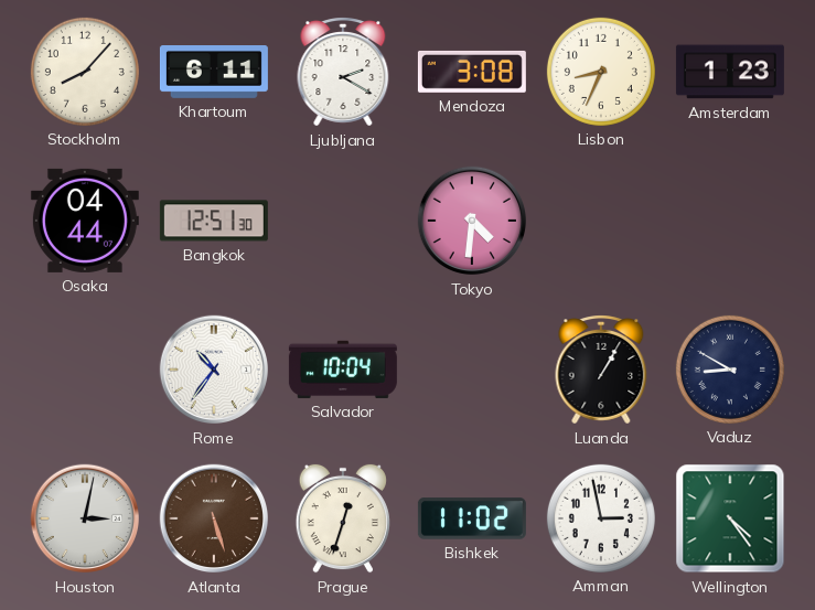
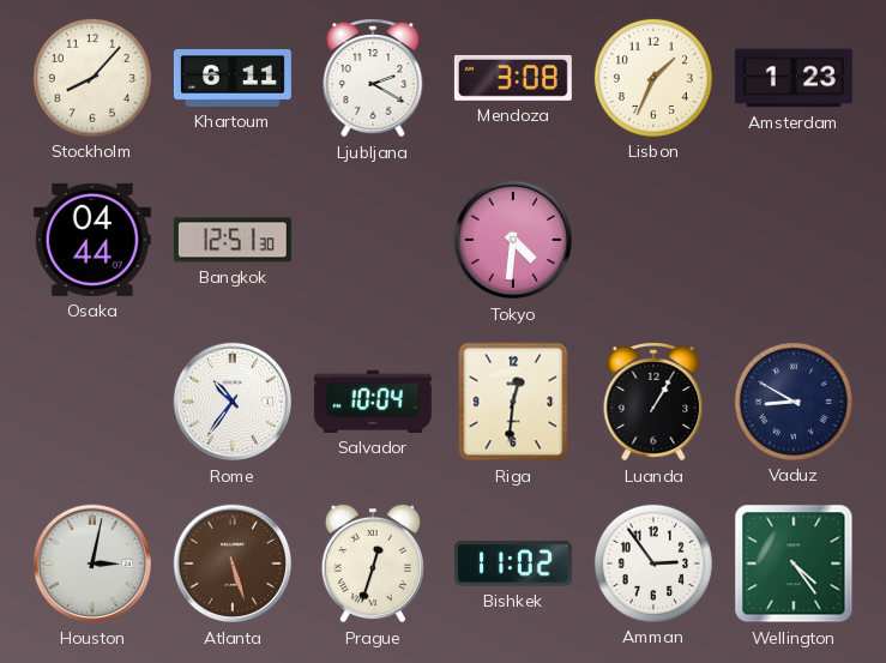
Lisbon: 8:34 -> 1:34
Riga: none -> 12:31
Amman: 2:58 -> 2:54
